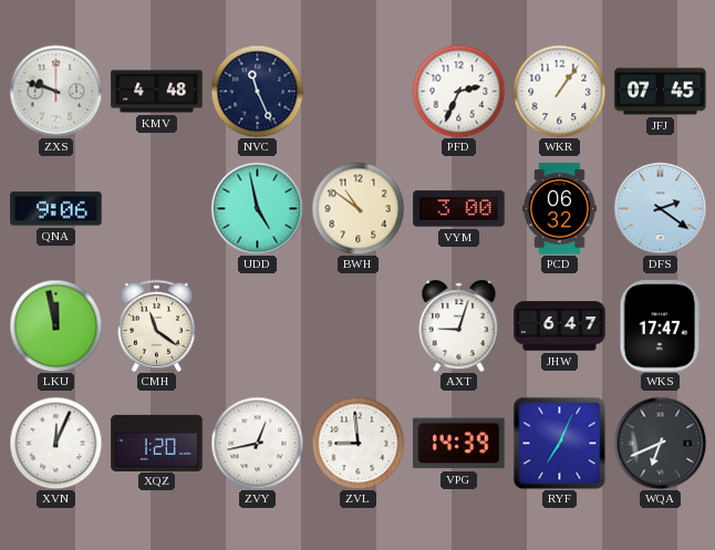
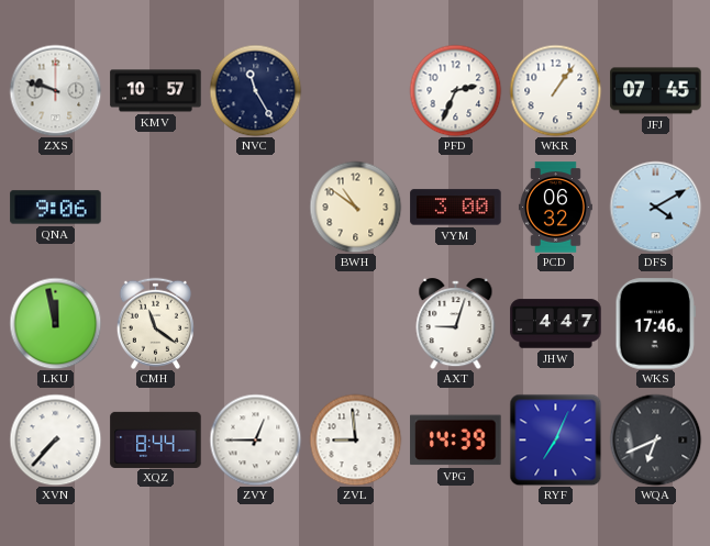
KMV: 4:48 -> 10:57
NVC: 11:26 -> 11:25
UDD: 4:58 -> none
DFS: 2:21 -> 4:10
JHW: 6:47 -> 4:47
WKS: 17:47 -> 17:46
XVN: 12:04 -> 7:37
XQZ: 1:20 -> 8:44
ZVY: 12:43 -> 12:45
